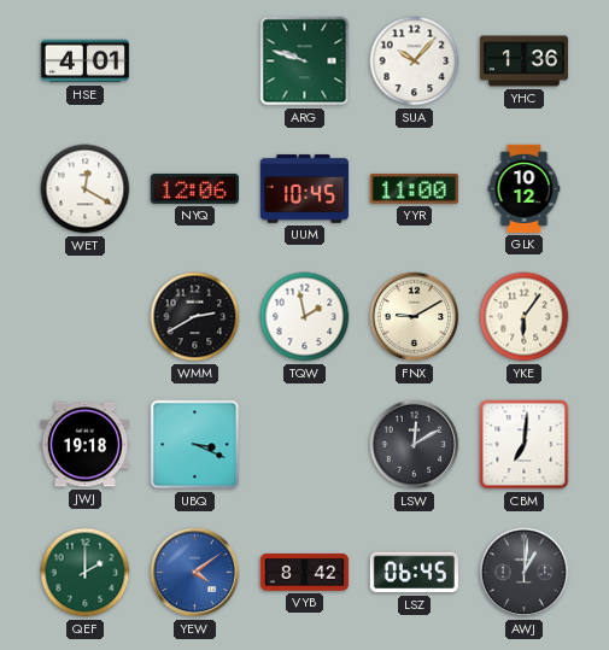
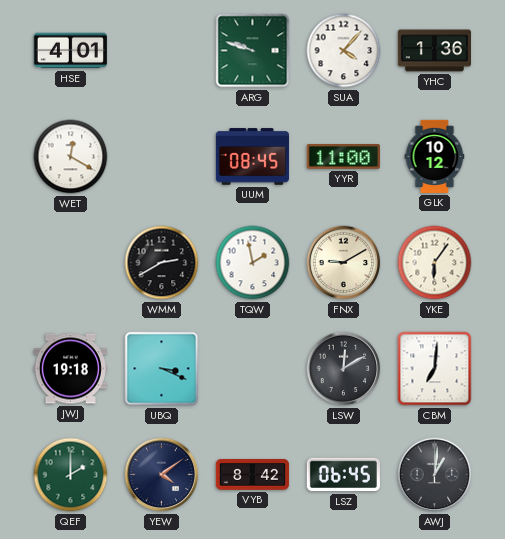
SUA: 10:07 -> 4:07
NYQ: 12:06 -> none
UUM: 10:45 -> 08:45
YEW dial: blue -> navy
